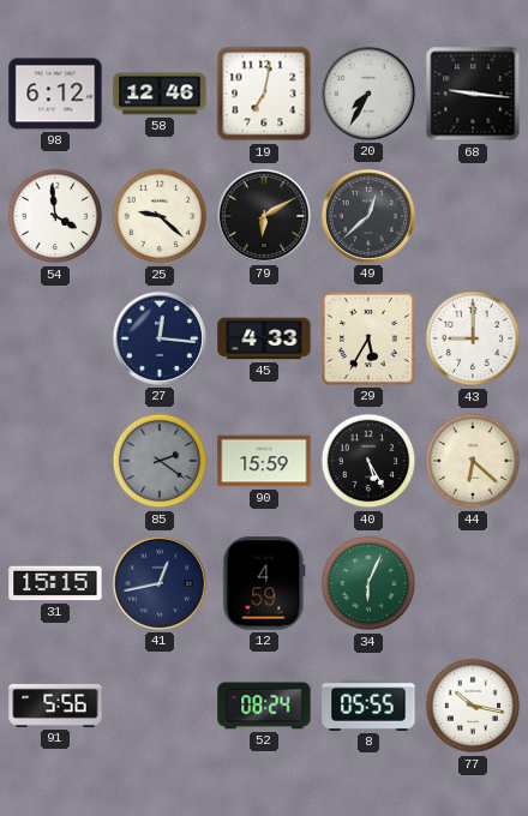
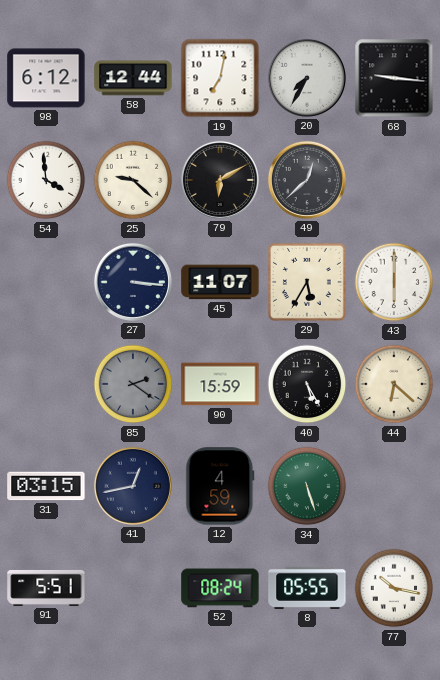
58: 12:46 -> 12:44
27: 12:16 -> 3:16
45: 4:33 -> 11:07
43: 9:00 -> 6:00
31: 15:15 -> 03:15
34: 6:04 -> 5:27
91: 5:56 -> 5:51
